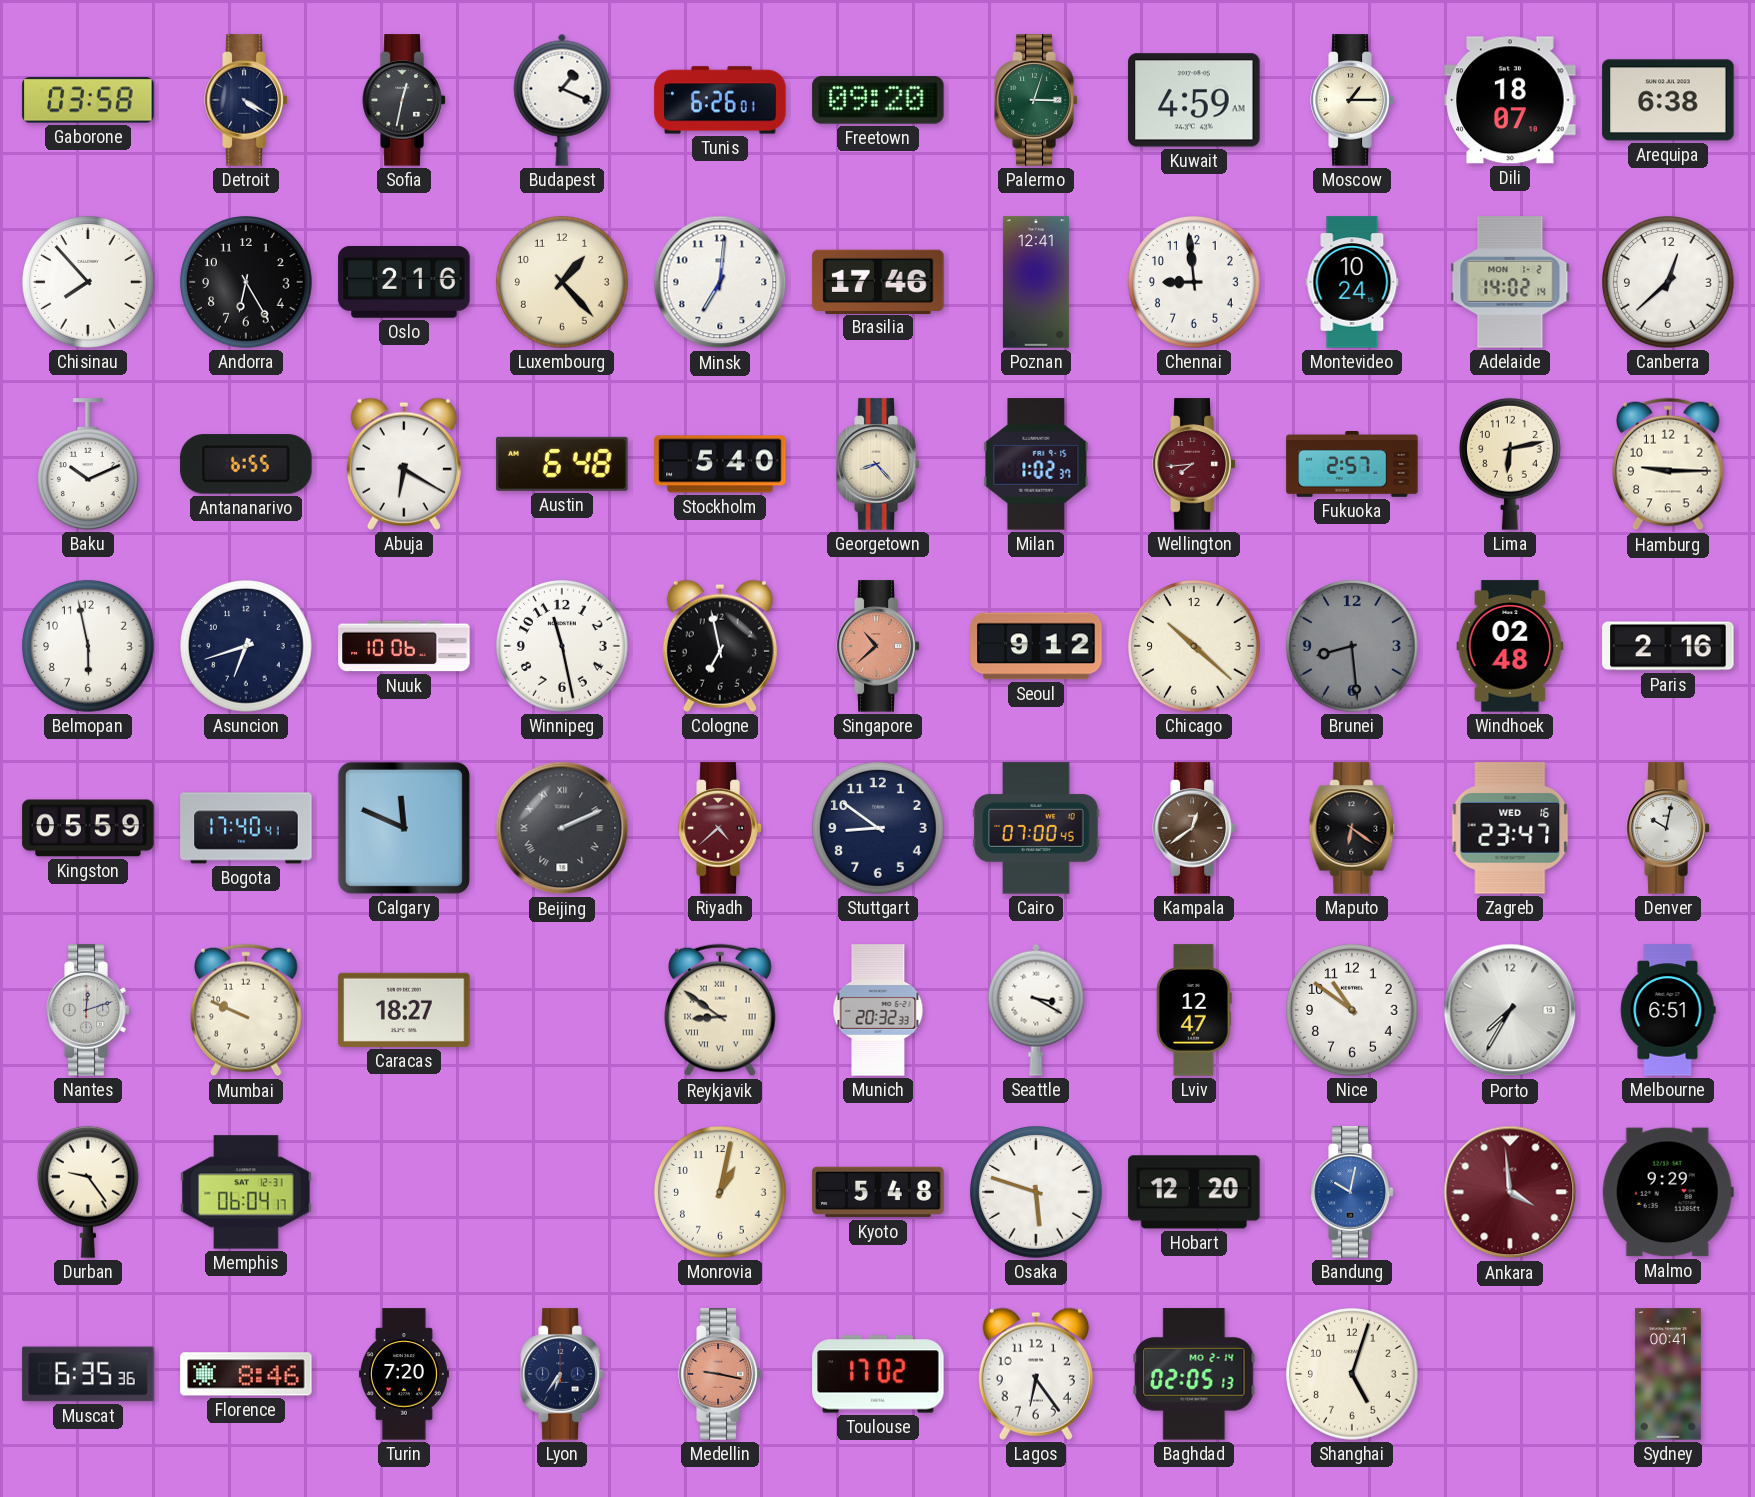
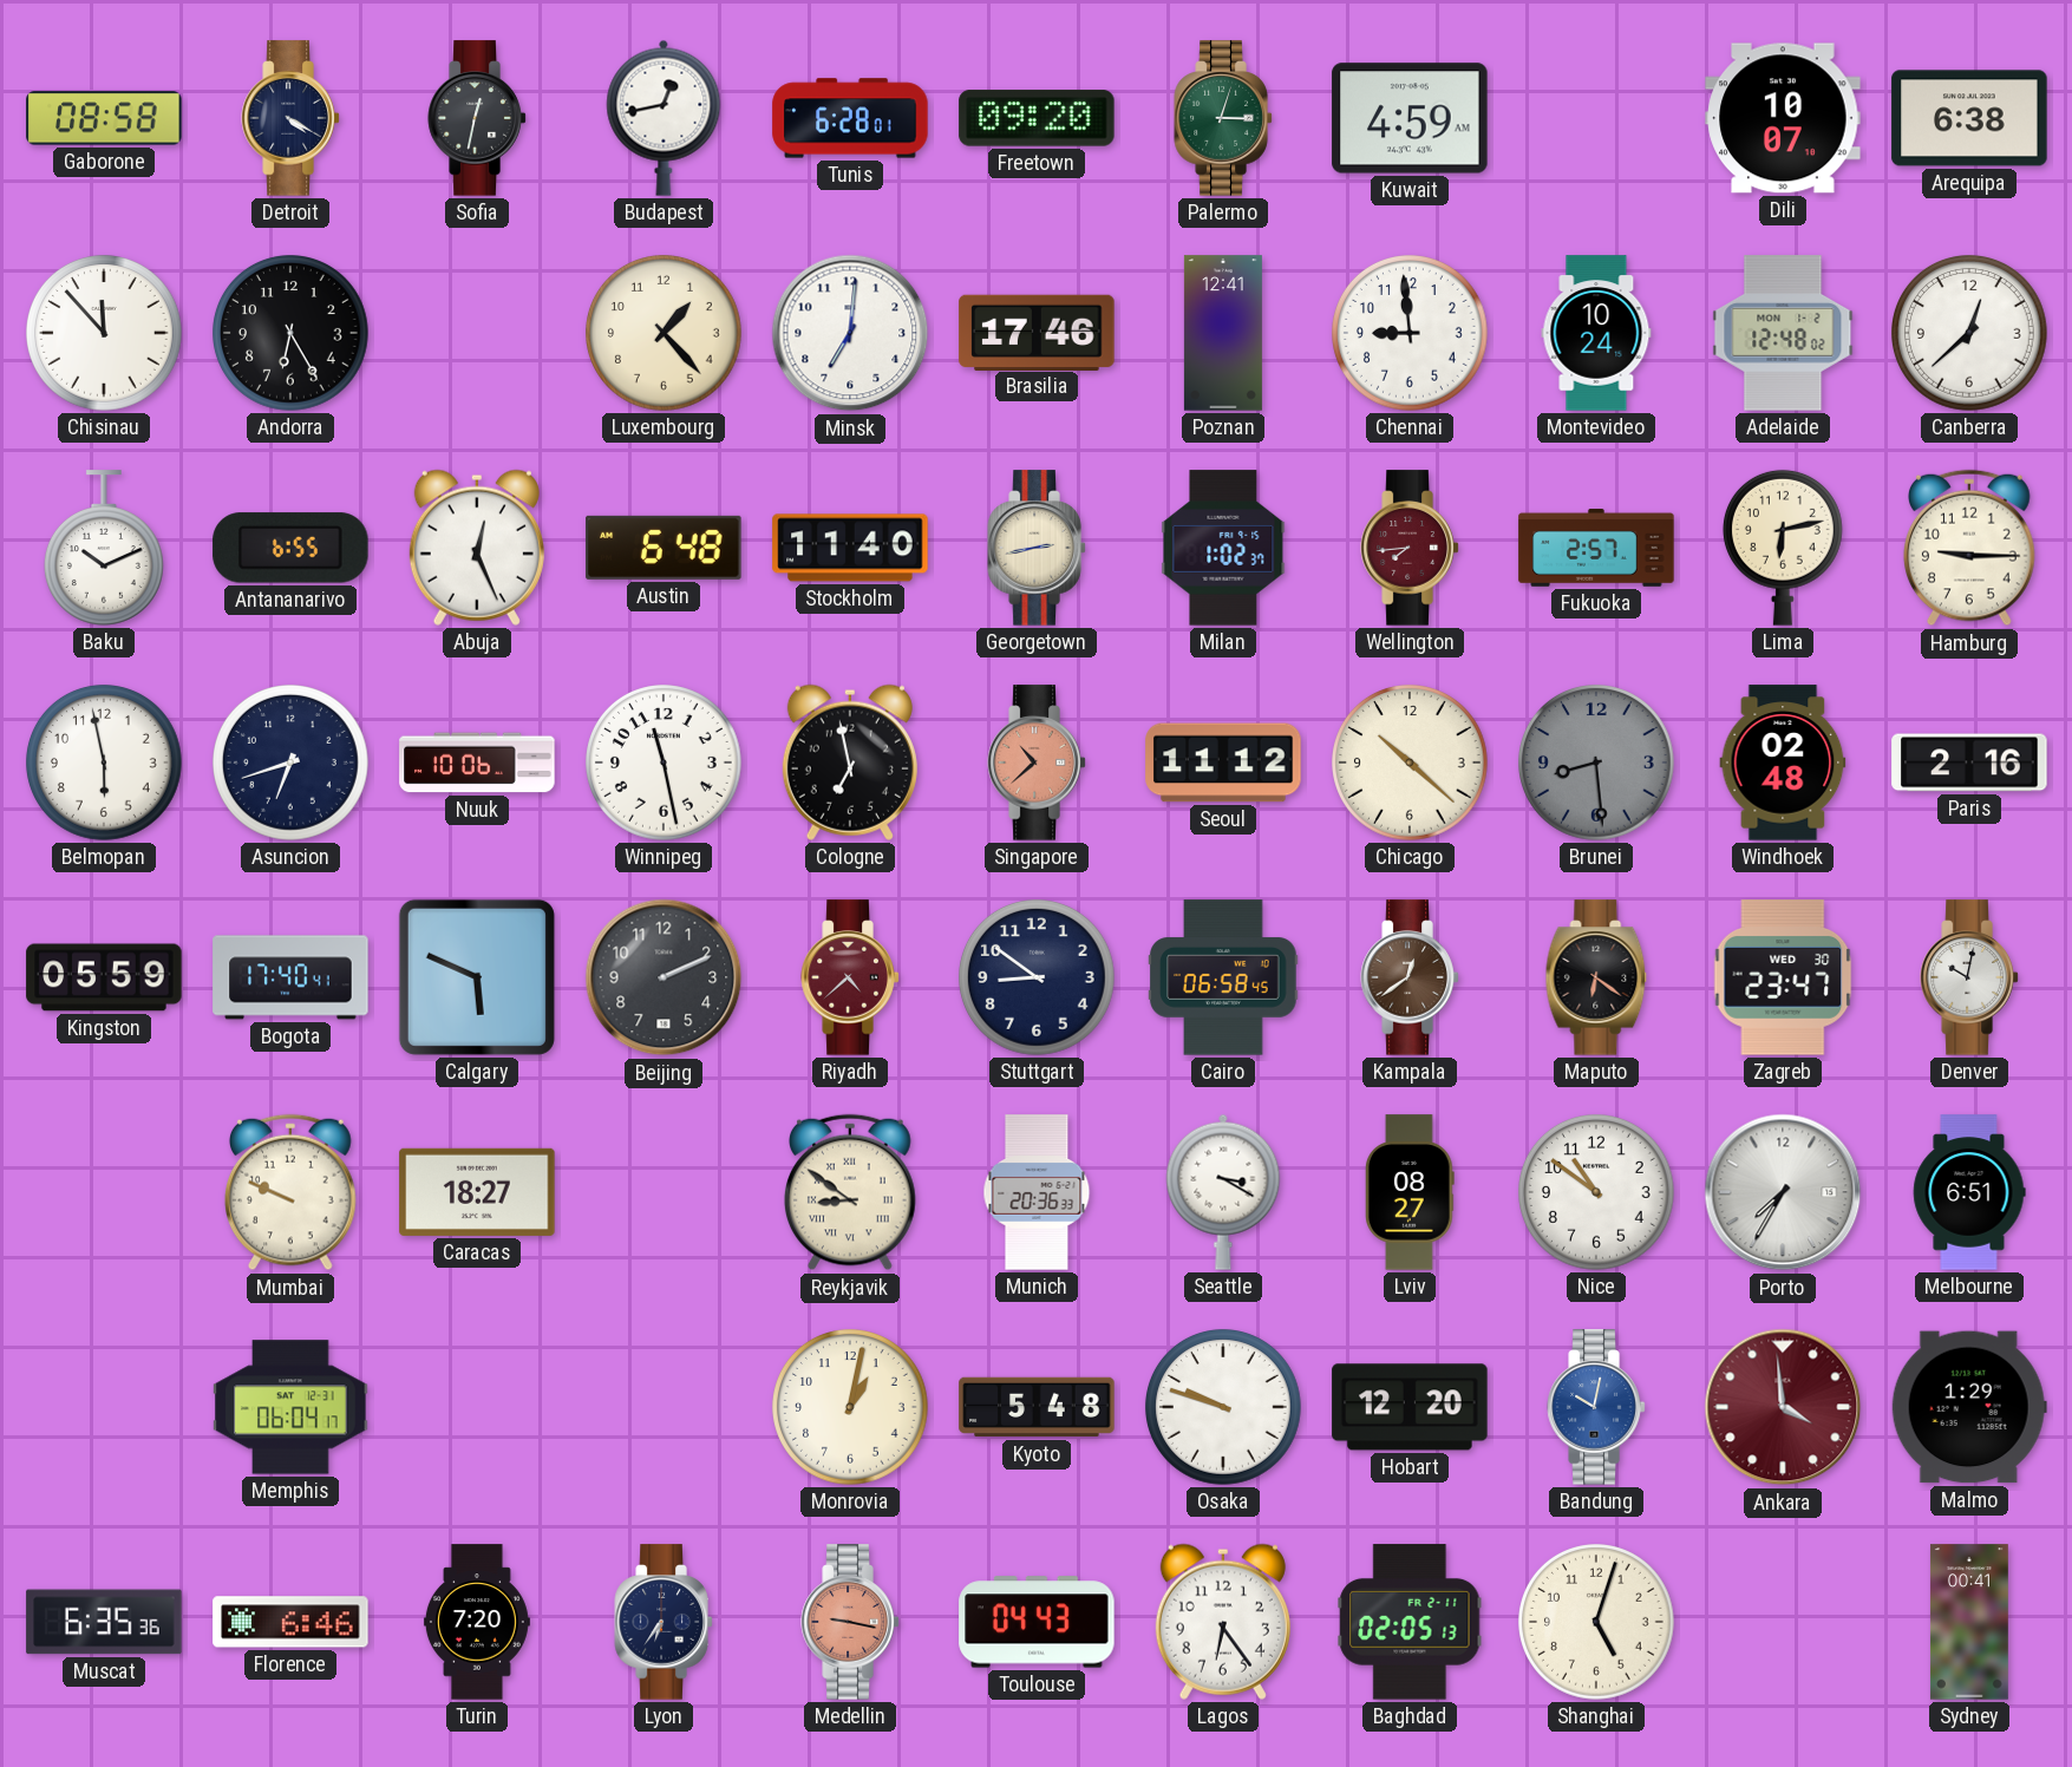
Gaborone: 03:58 -> 08:58
Budapest: 1:19 -> 12:43
Tunis: 6:26 -> 6:28
Moscow: 1:15 -> none
Dili: 18:07 -> 10:07
Chisinau: 7:53 -> 11:53
Oslo: 2:16 -> none
Adelaide: 14:02 -> 12:48
Abuja: 6:20 -> 12:26
Stockholm: 5:40 -> 11:40
Georgetown: 8:23 -> 2:43
Seoul: 9:12 -> 11:12
Calgary: 11:49 -> 5:49
Beijing numerals: Roman -> Arabic
Cairo: 07:00 -> 06:58
Zagreb date: WED 16 -> WED 30
Nantes: 12:12 -> none
Munich: 20:32 -> 20:36
Lviv: 12:47 -> 08:27
Durban: 9:24 -> none
Osaka: 5:48 -> 9:48
Malmo: 9:29 -> 1:29
Florence: 8:46 -> 6:46
Toulouse: 17:02 -> 04:43
Baghdad date: MO 2-14 -> FR 2-11
